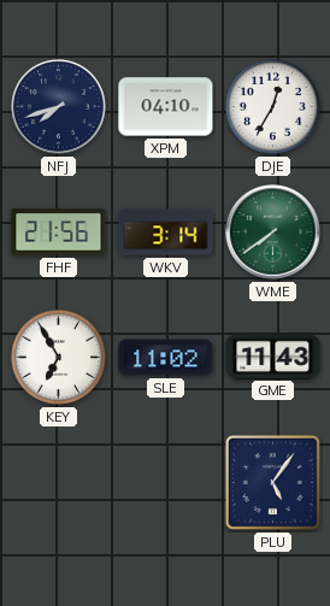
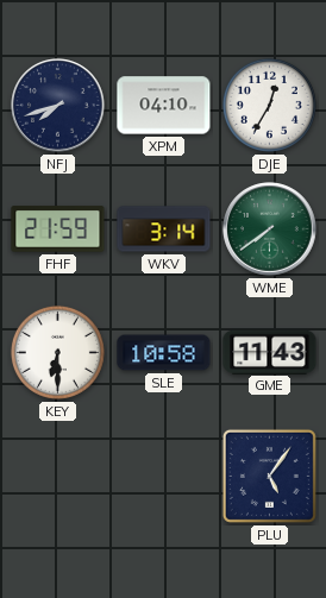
FHF: 21:56 -> 21:59
KEY: 6:55 -> 6:30
SLE: 11:02 -> 10:58
